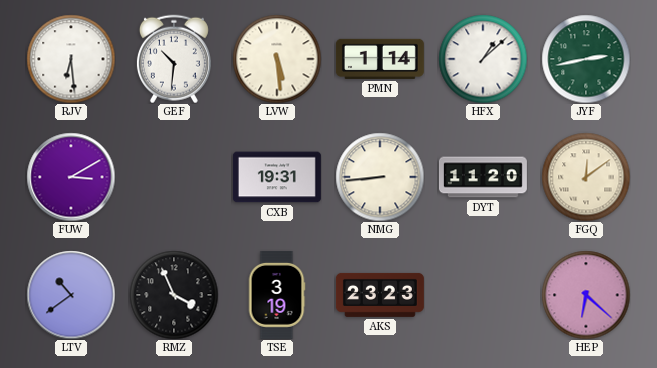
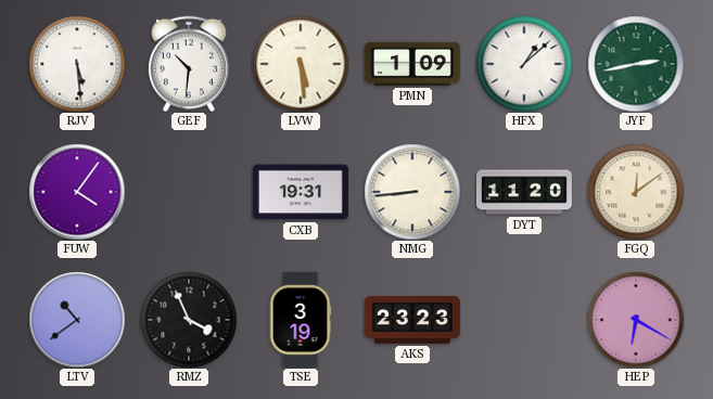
RJV: 6:29 -> 5:29
PMN: 1:14 -> 1:09
FUW: 3:10 -> 4:06
HEP: 6:22 -> 6:20
